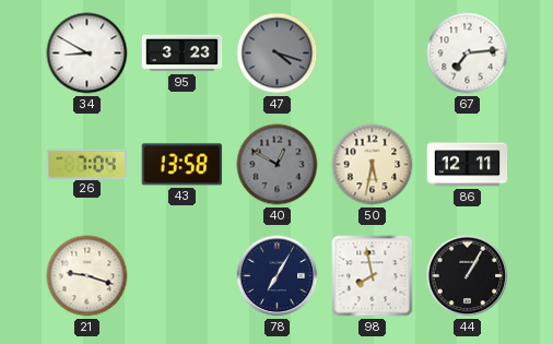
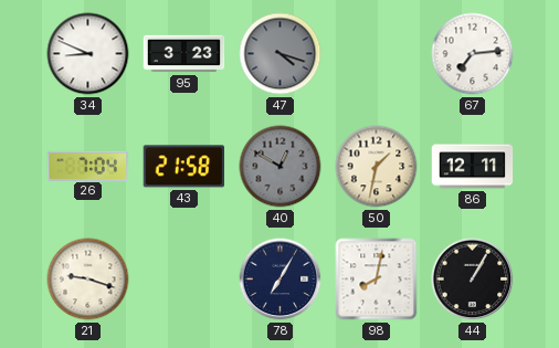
34: 8:50 -> 8:49
43: 13:58 -> 21:58
50: 5:32 -> 1:32
98: 7:58 -> 8:02
